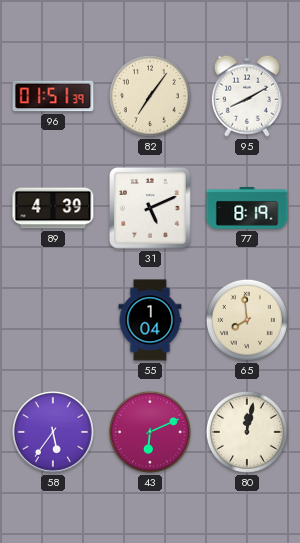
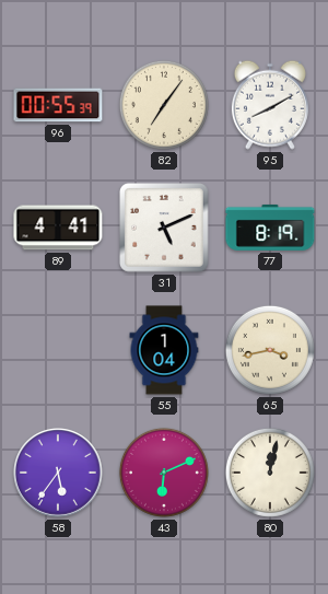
96: 01:51 -> 00:55
89: 4:39 -> 4:41
65: 7:59 -> 3:43
